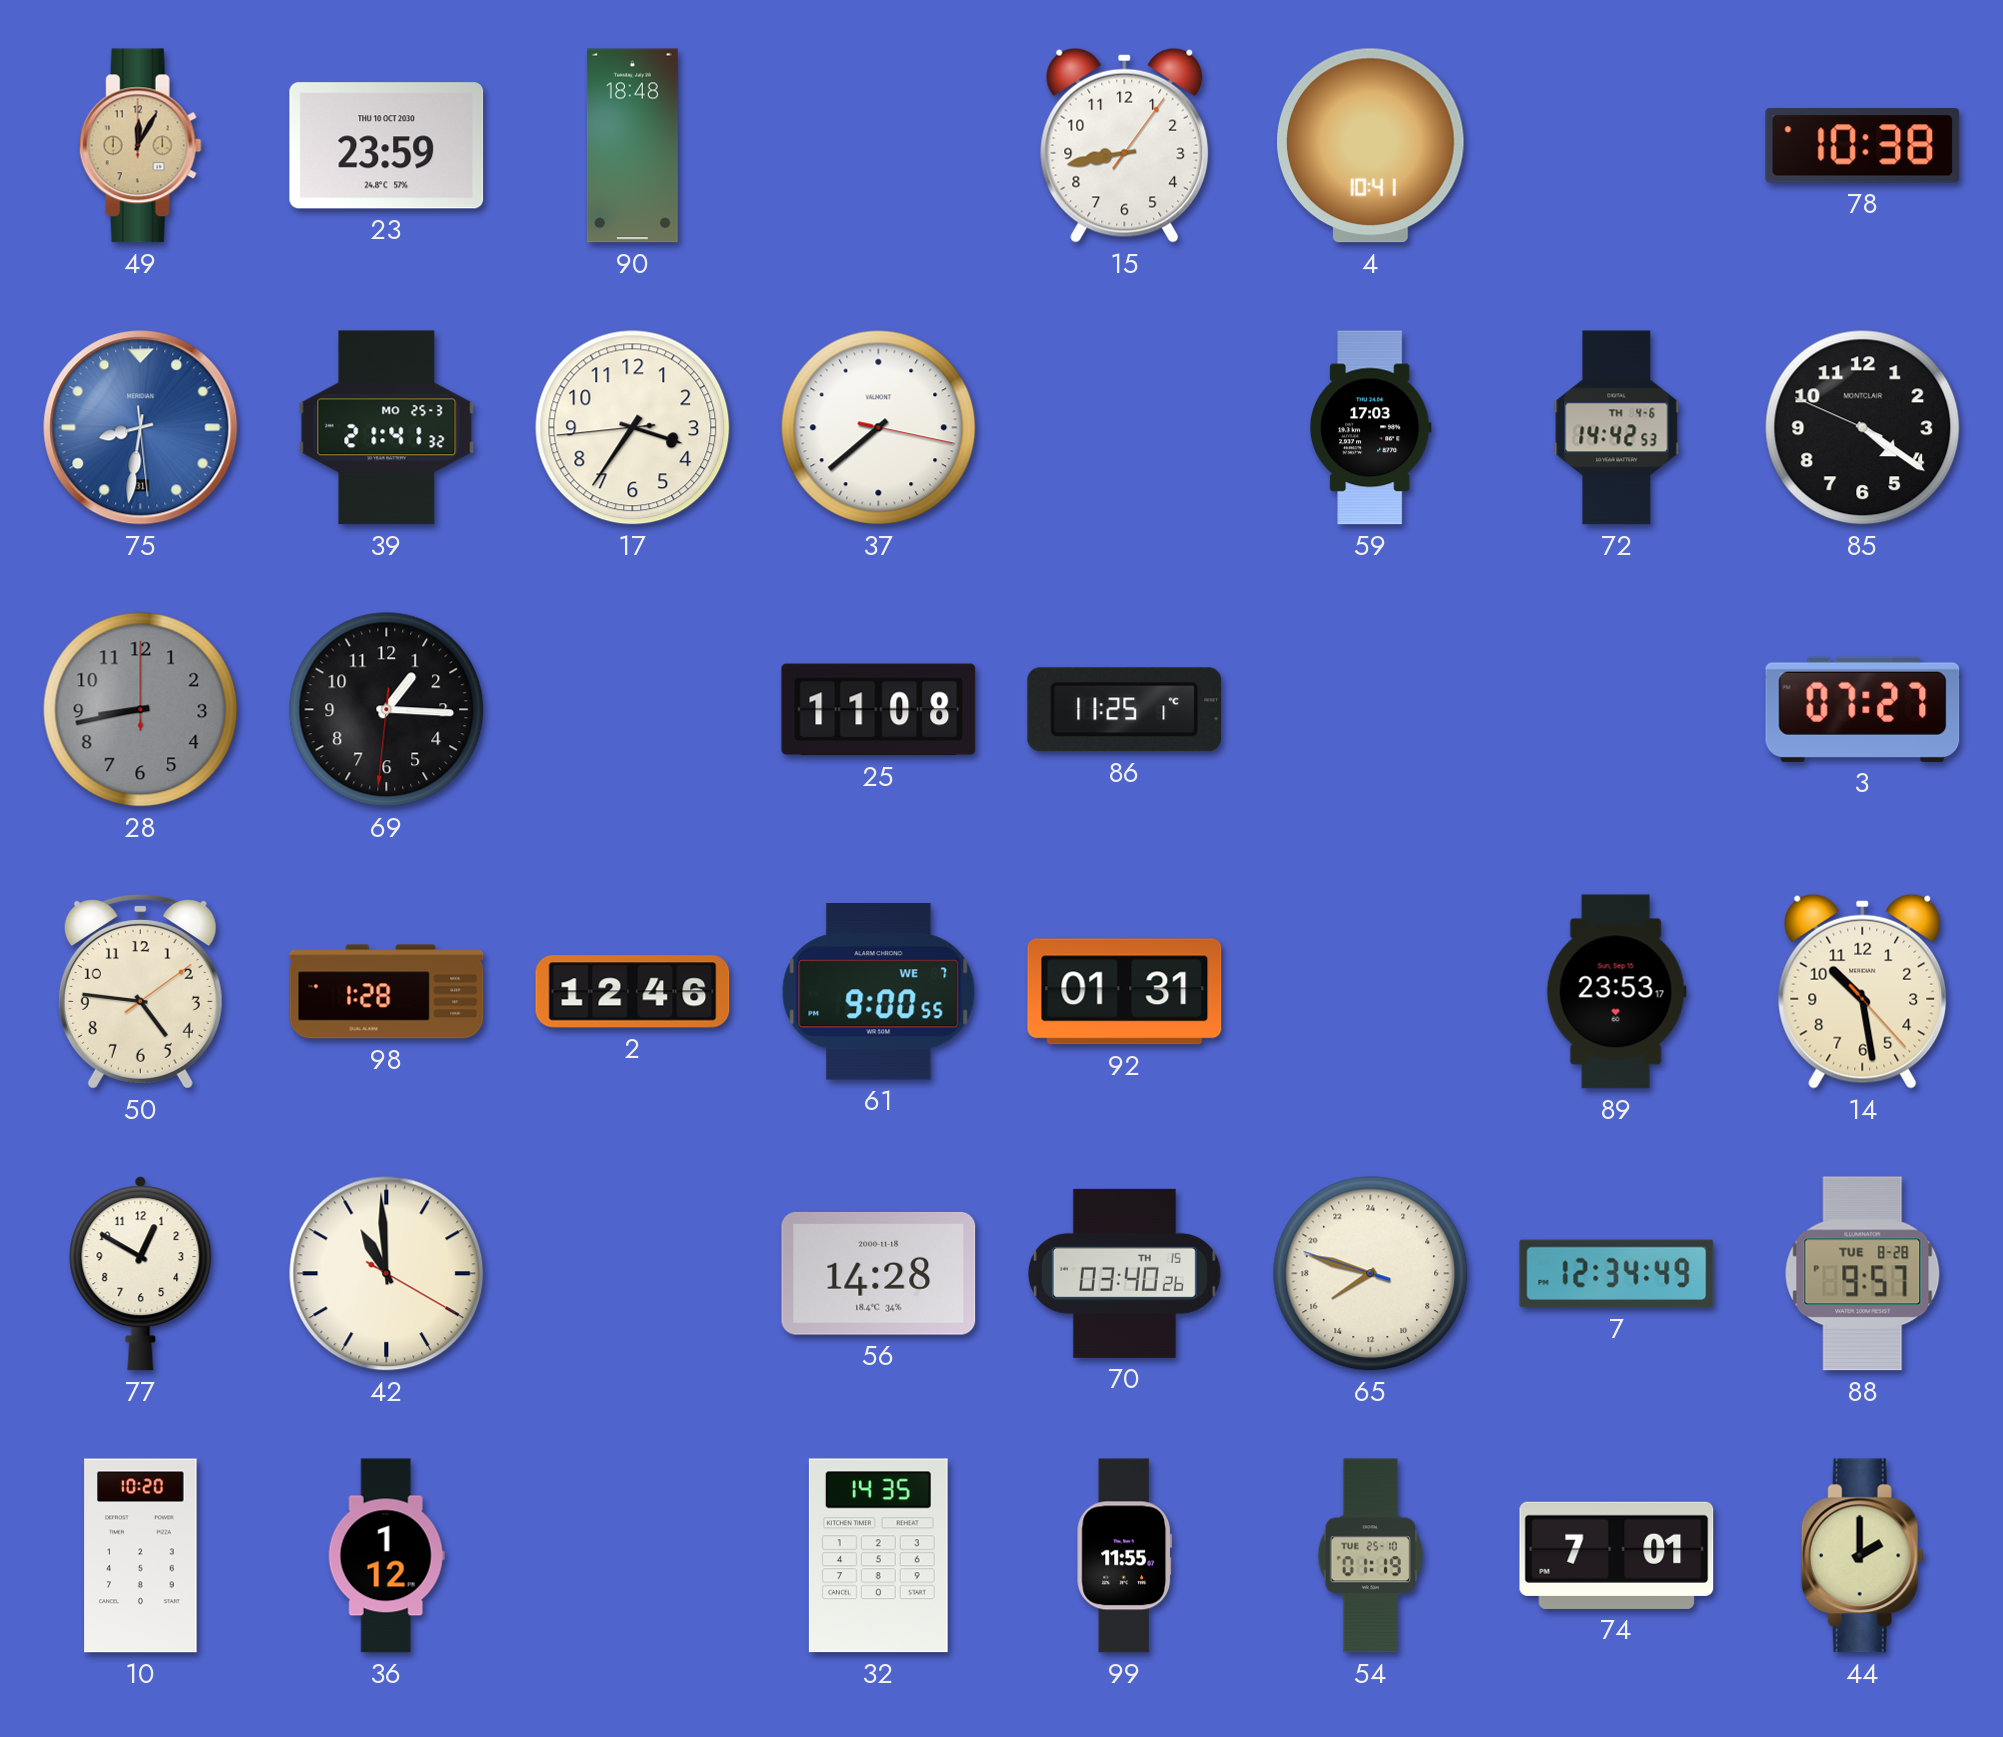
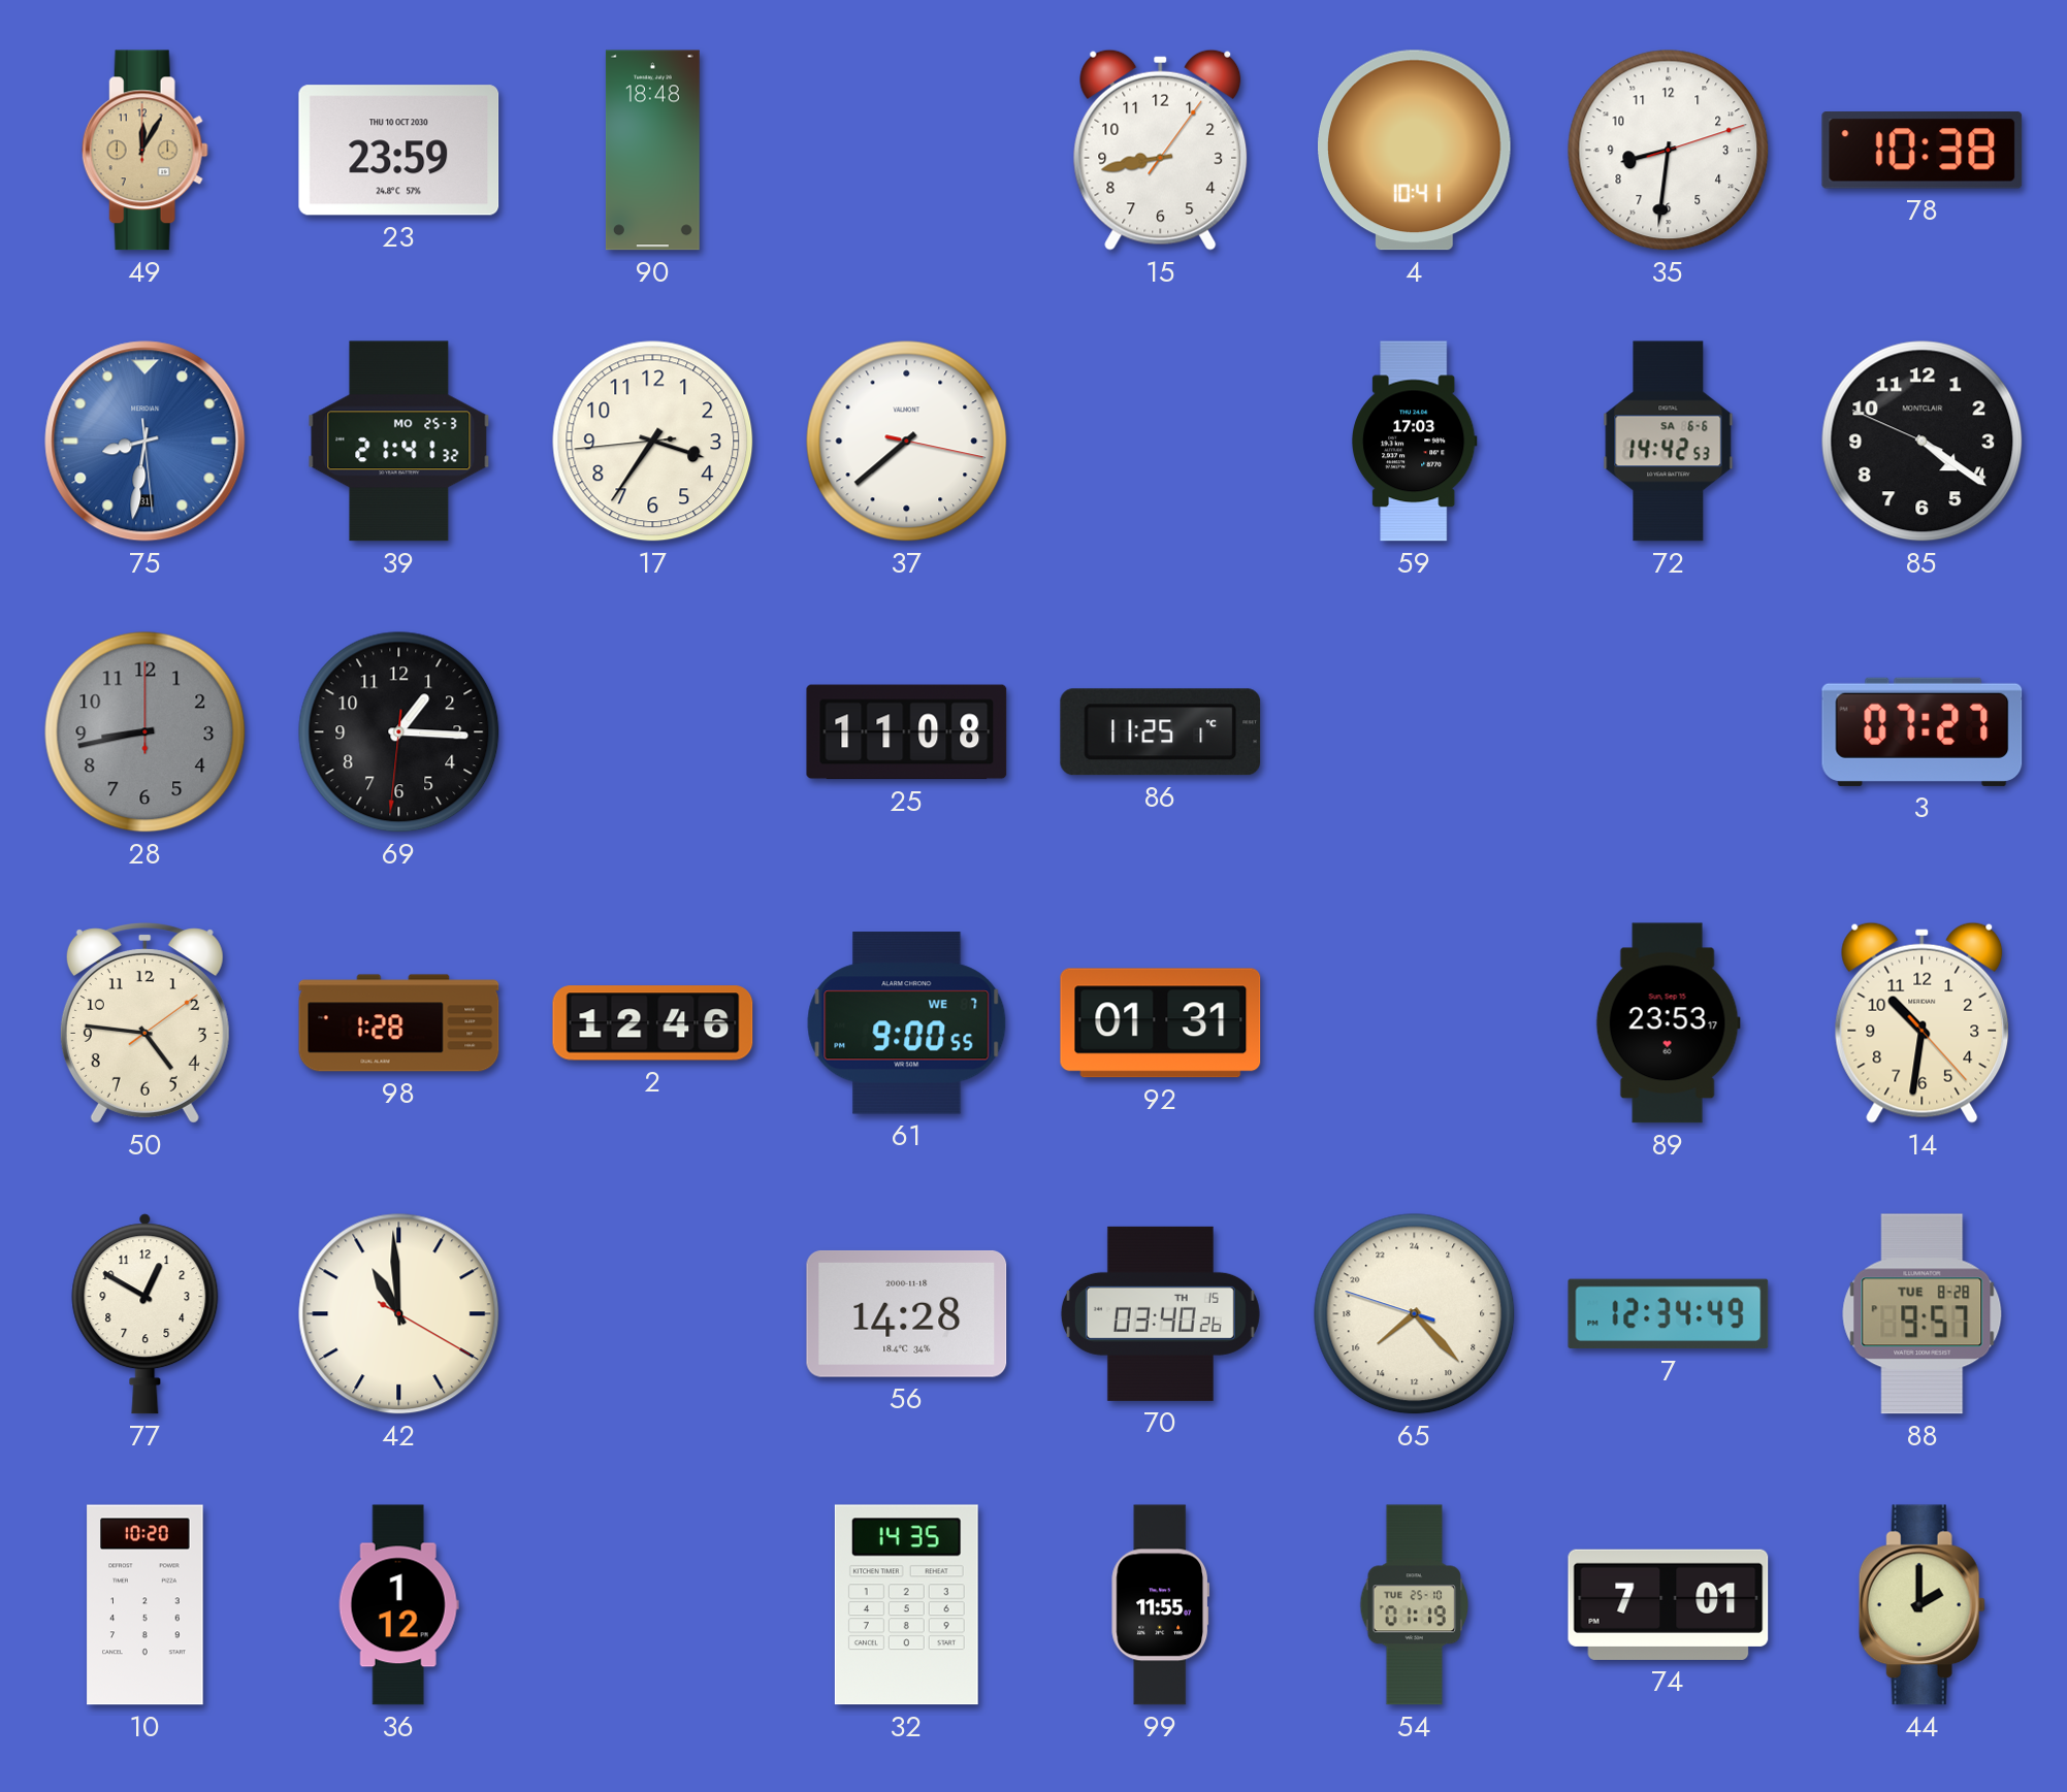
35: none -> 8:31
72 date: TH 4-6 -> SA 6-6
14: 10:28 -> 10:31
65: 15:47 -> 15:22
